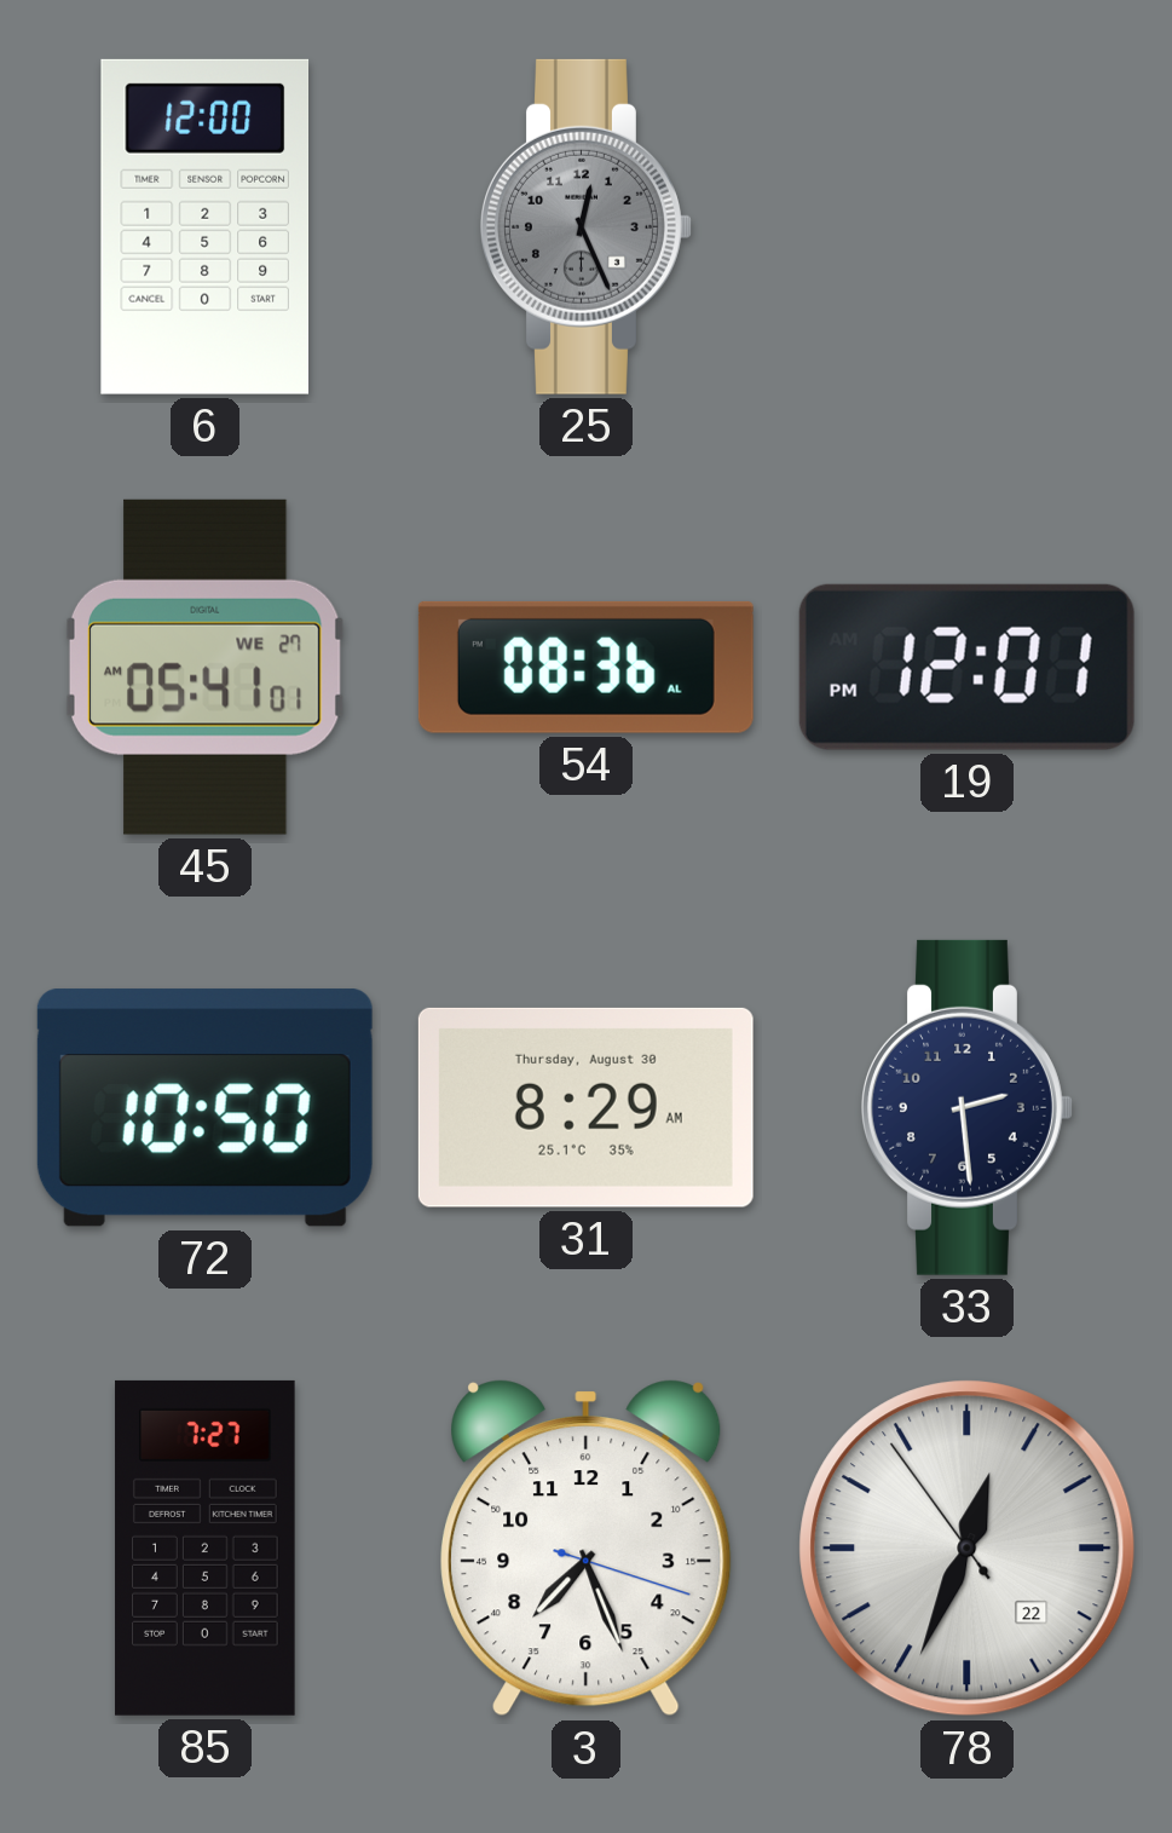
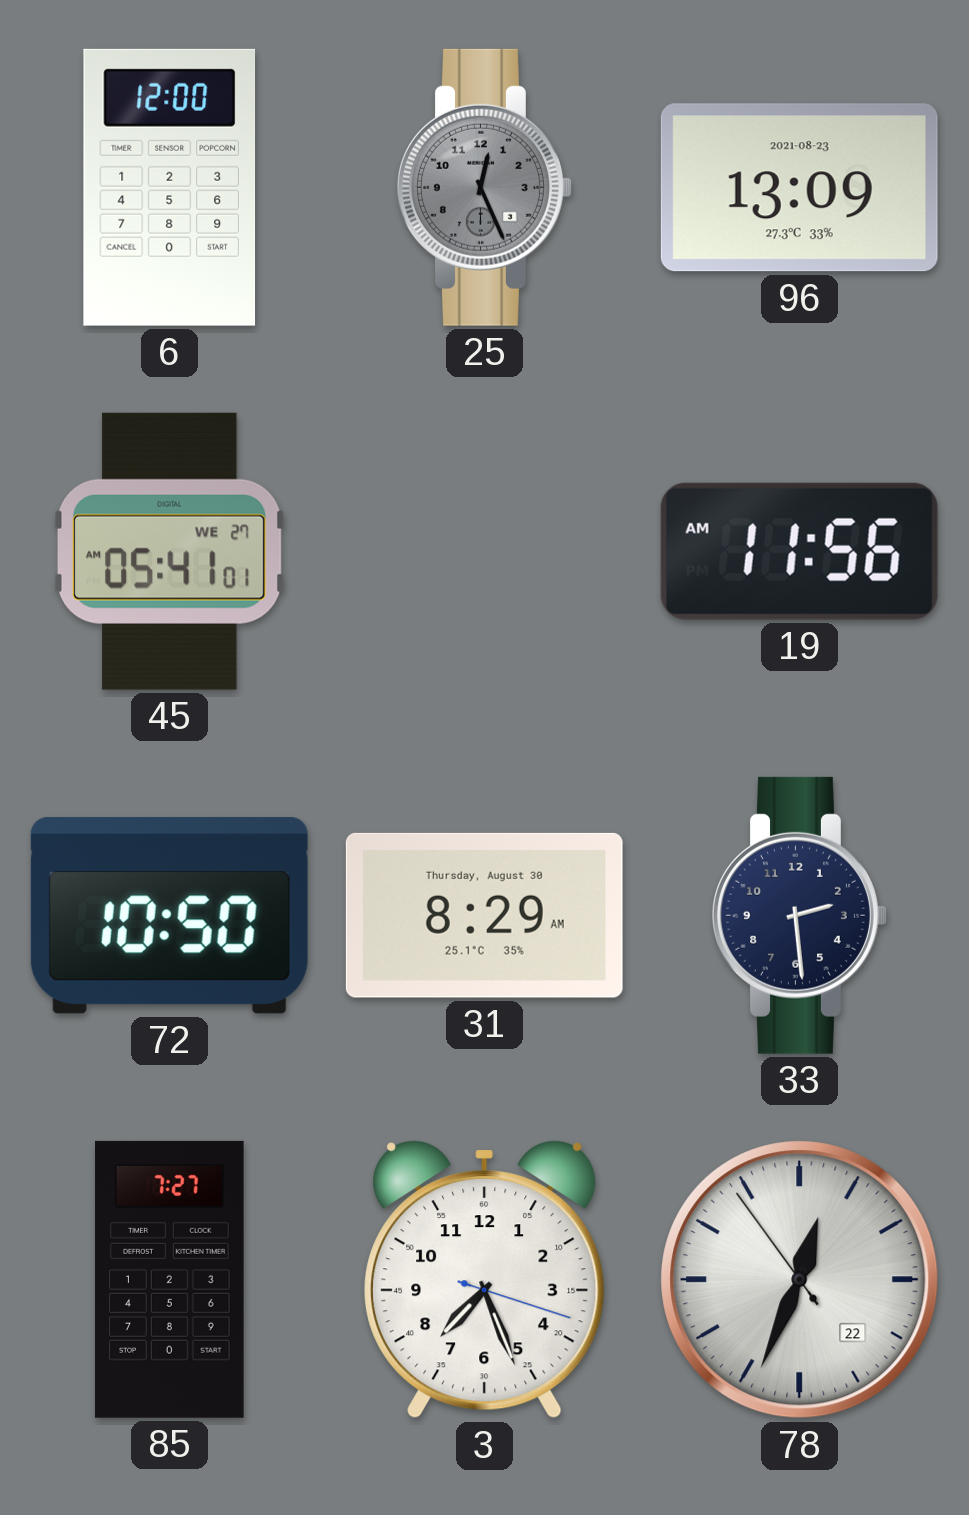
96: none -> 13:09
54: 08:36 -> none
19: 12:01 -> 11:56
